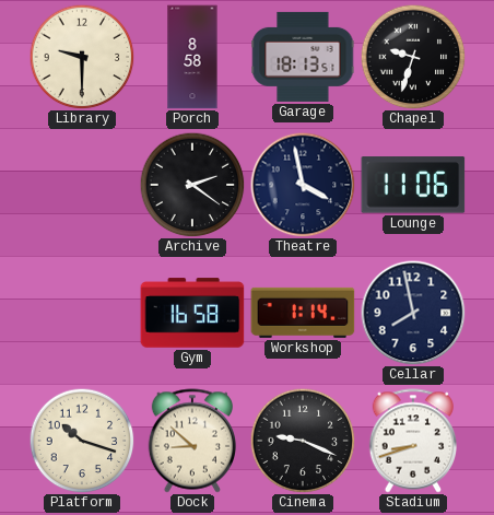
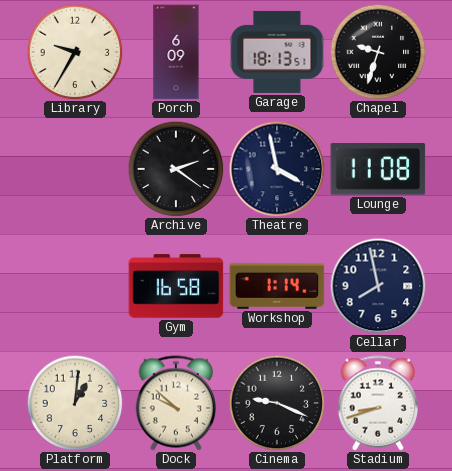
Library: 9:30 -> 9:35
Porch: 8:58 -> 6:09
Lounge: 11:06 -> 11:08
Platform: 10:18 -> 1:01
Dock: 8:52 -> 9:52
